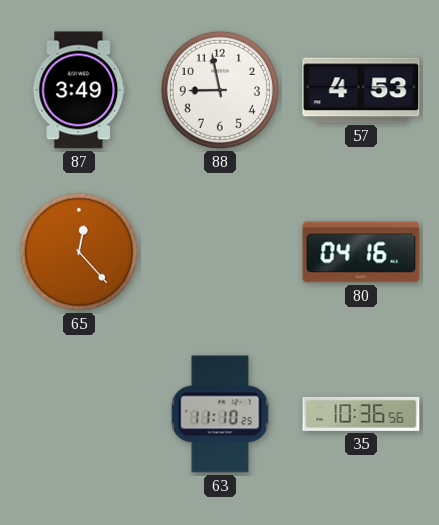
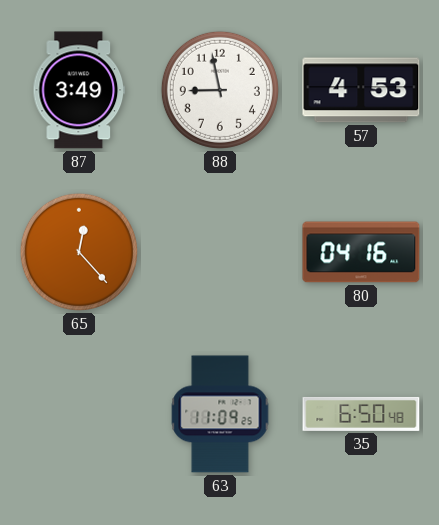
63: 11:10 -> 11:09
35: 10:36 -> 6:50
